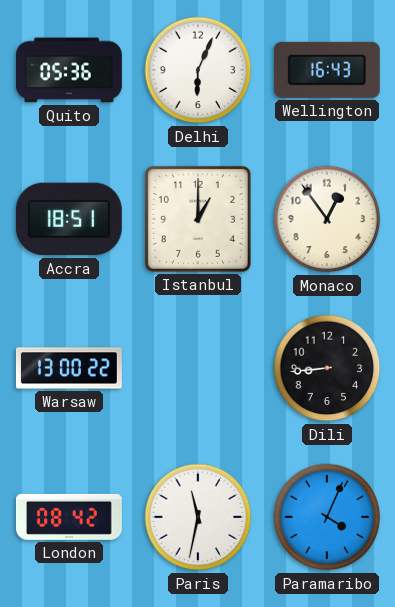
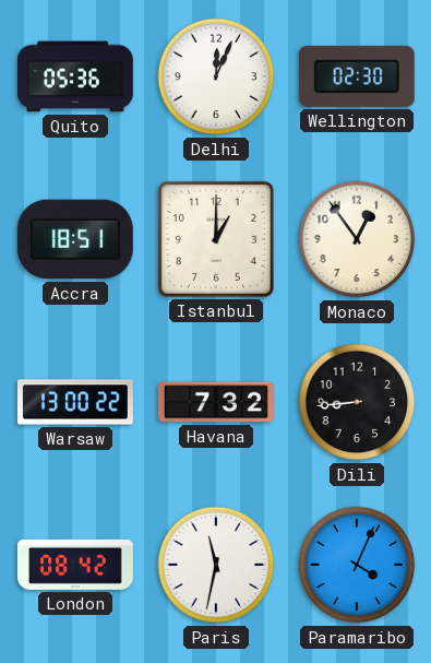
Delhi: 6:04 -> 12:04
Wellington: 16:43 -> 02:30
Havana: none -> 7:32
